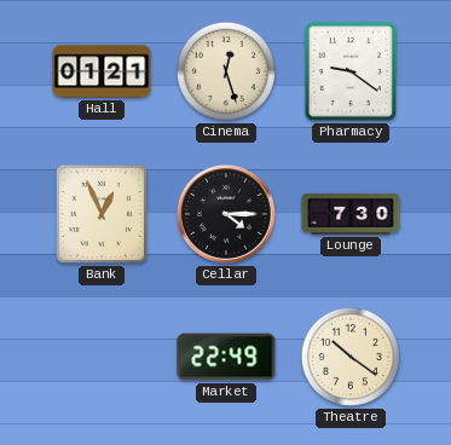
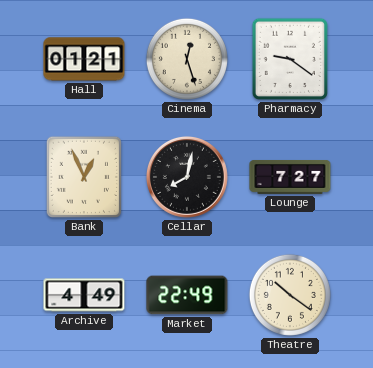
Cellar: 4:15 -> 8:02
Lounge: 7:30 -> 7:27
Archive: none -> 4:49
